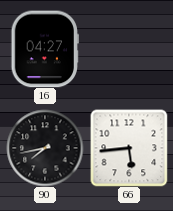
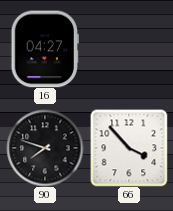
90: 7:43 -> 7:48
66: 5:44 -> 3:53
